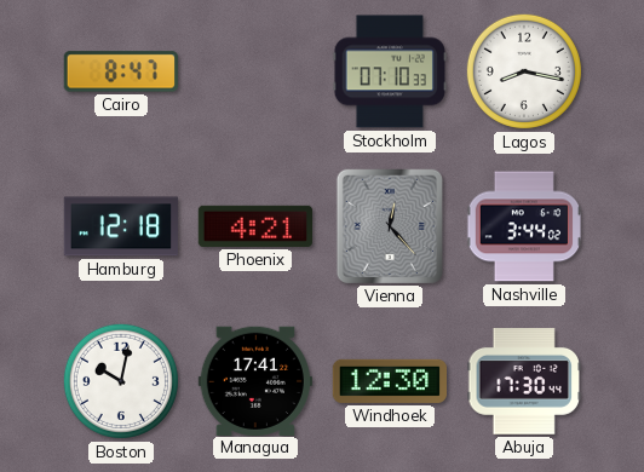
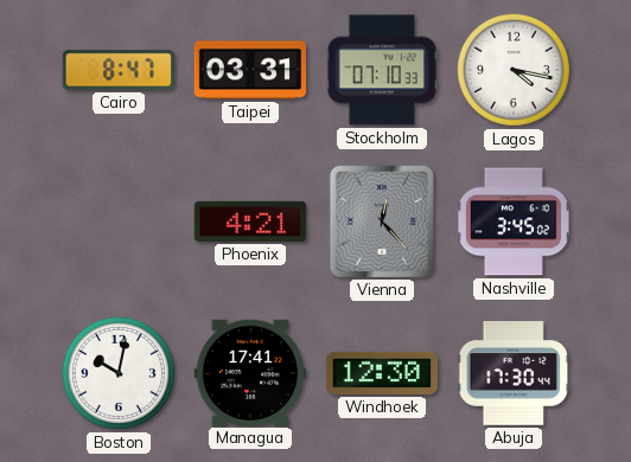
Taipei: none -> 03:31
Lagos: 8:17 -> 4:17
Hamburg: 12:18 -> none
Nashville: 3:44 -> 3:45
